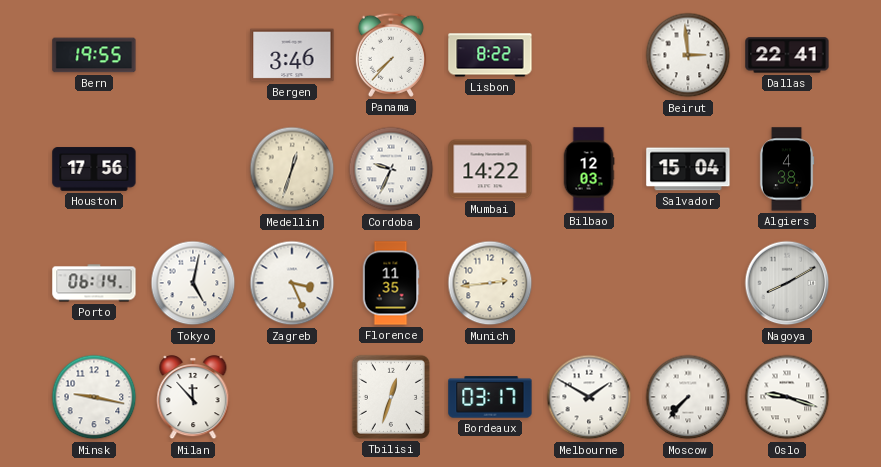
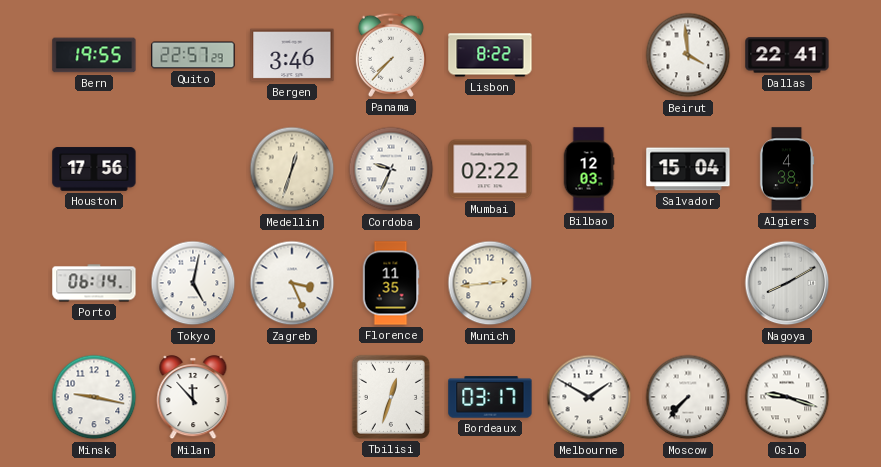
Quito: none -> 22:57
Beirut: 2:59 -> 3:59
Mumbai: 14:22 -> 02:22
